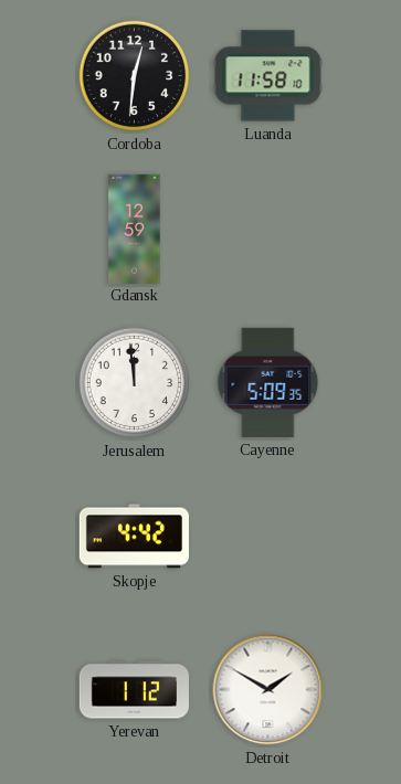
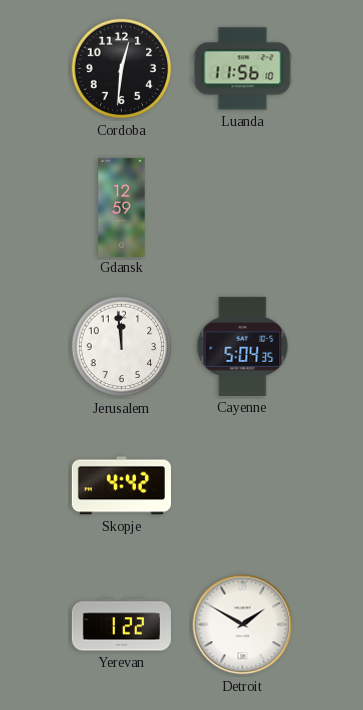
Luanda: 11:58 -> 11:56
Cayenne: 5:09 -> 5:04
Yerevan: 1:12 -> 1:22
